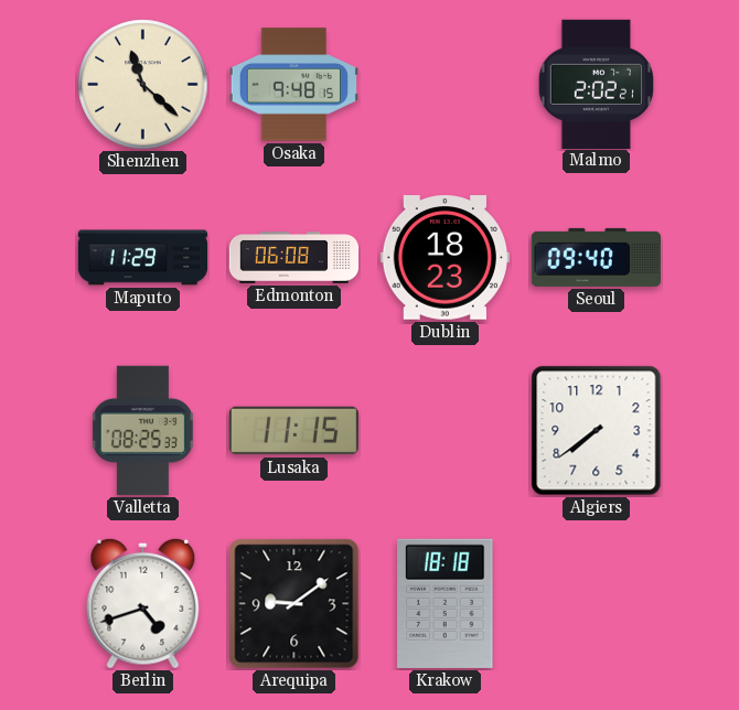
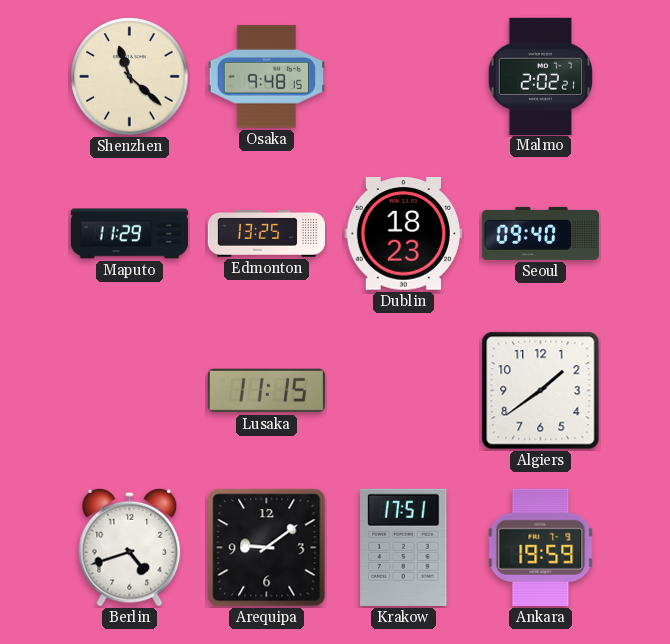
Edmonton: 06:08 -> 13:25
Valletta: 08:25 -> none
Algiers: 7:39 -> 1:39
Krakow: 18:18 -> 17:51
Ankara: none -> 19:59
